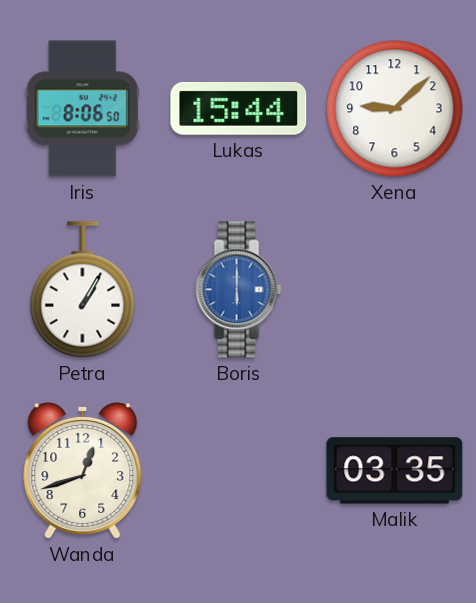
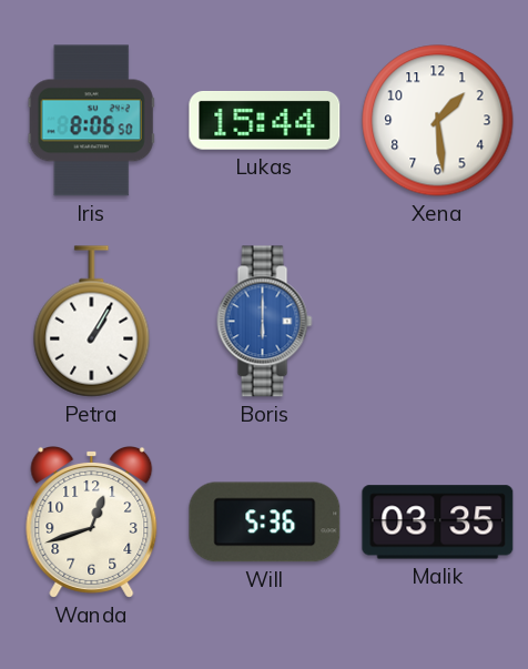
Xena: 9:08 -> 1:29
Will: none -> 5:36
